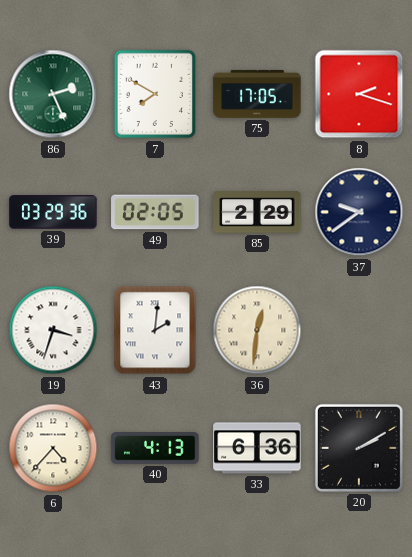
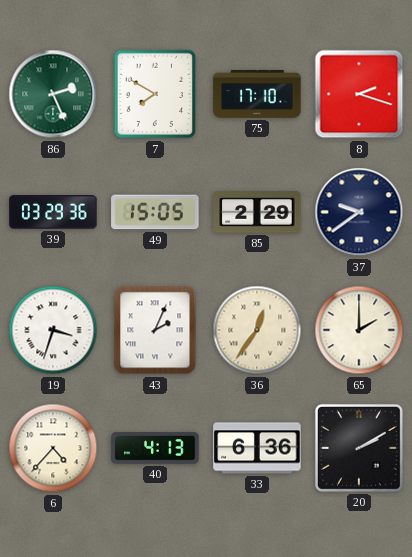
75: 17:05 -> 17:10
49: 02:05 -> 15:05
43: 2:01 -> 2:04
36: 12:31 -> 12:36
65: none -> 2:00
